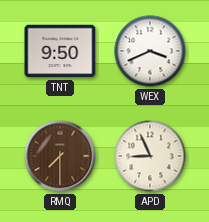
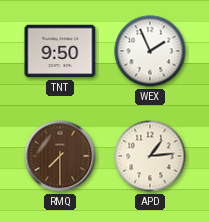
WEX: 3:41 -> 1:56
APD: 8:56 -> 1:14
